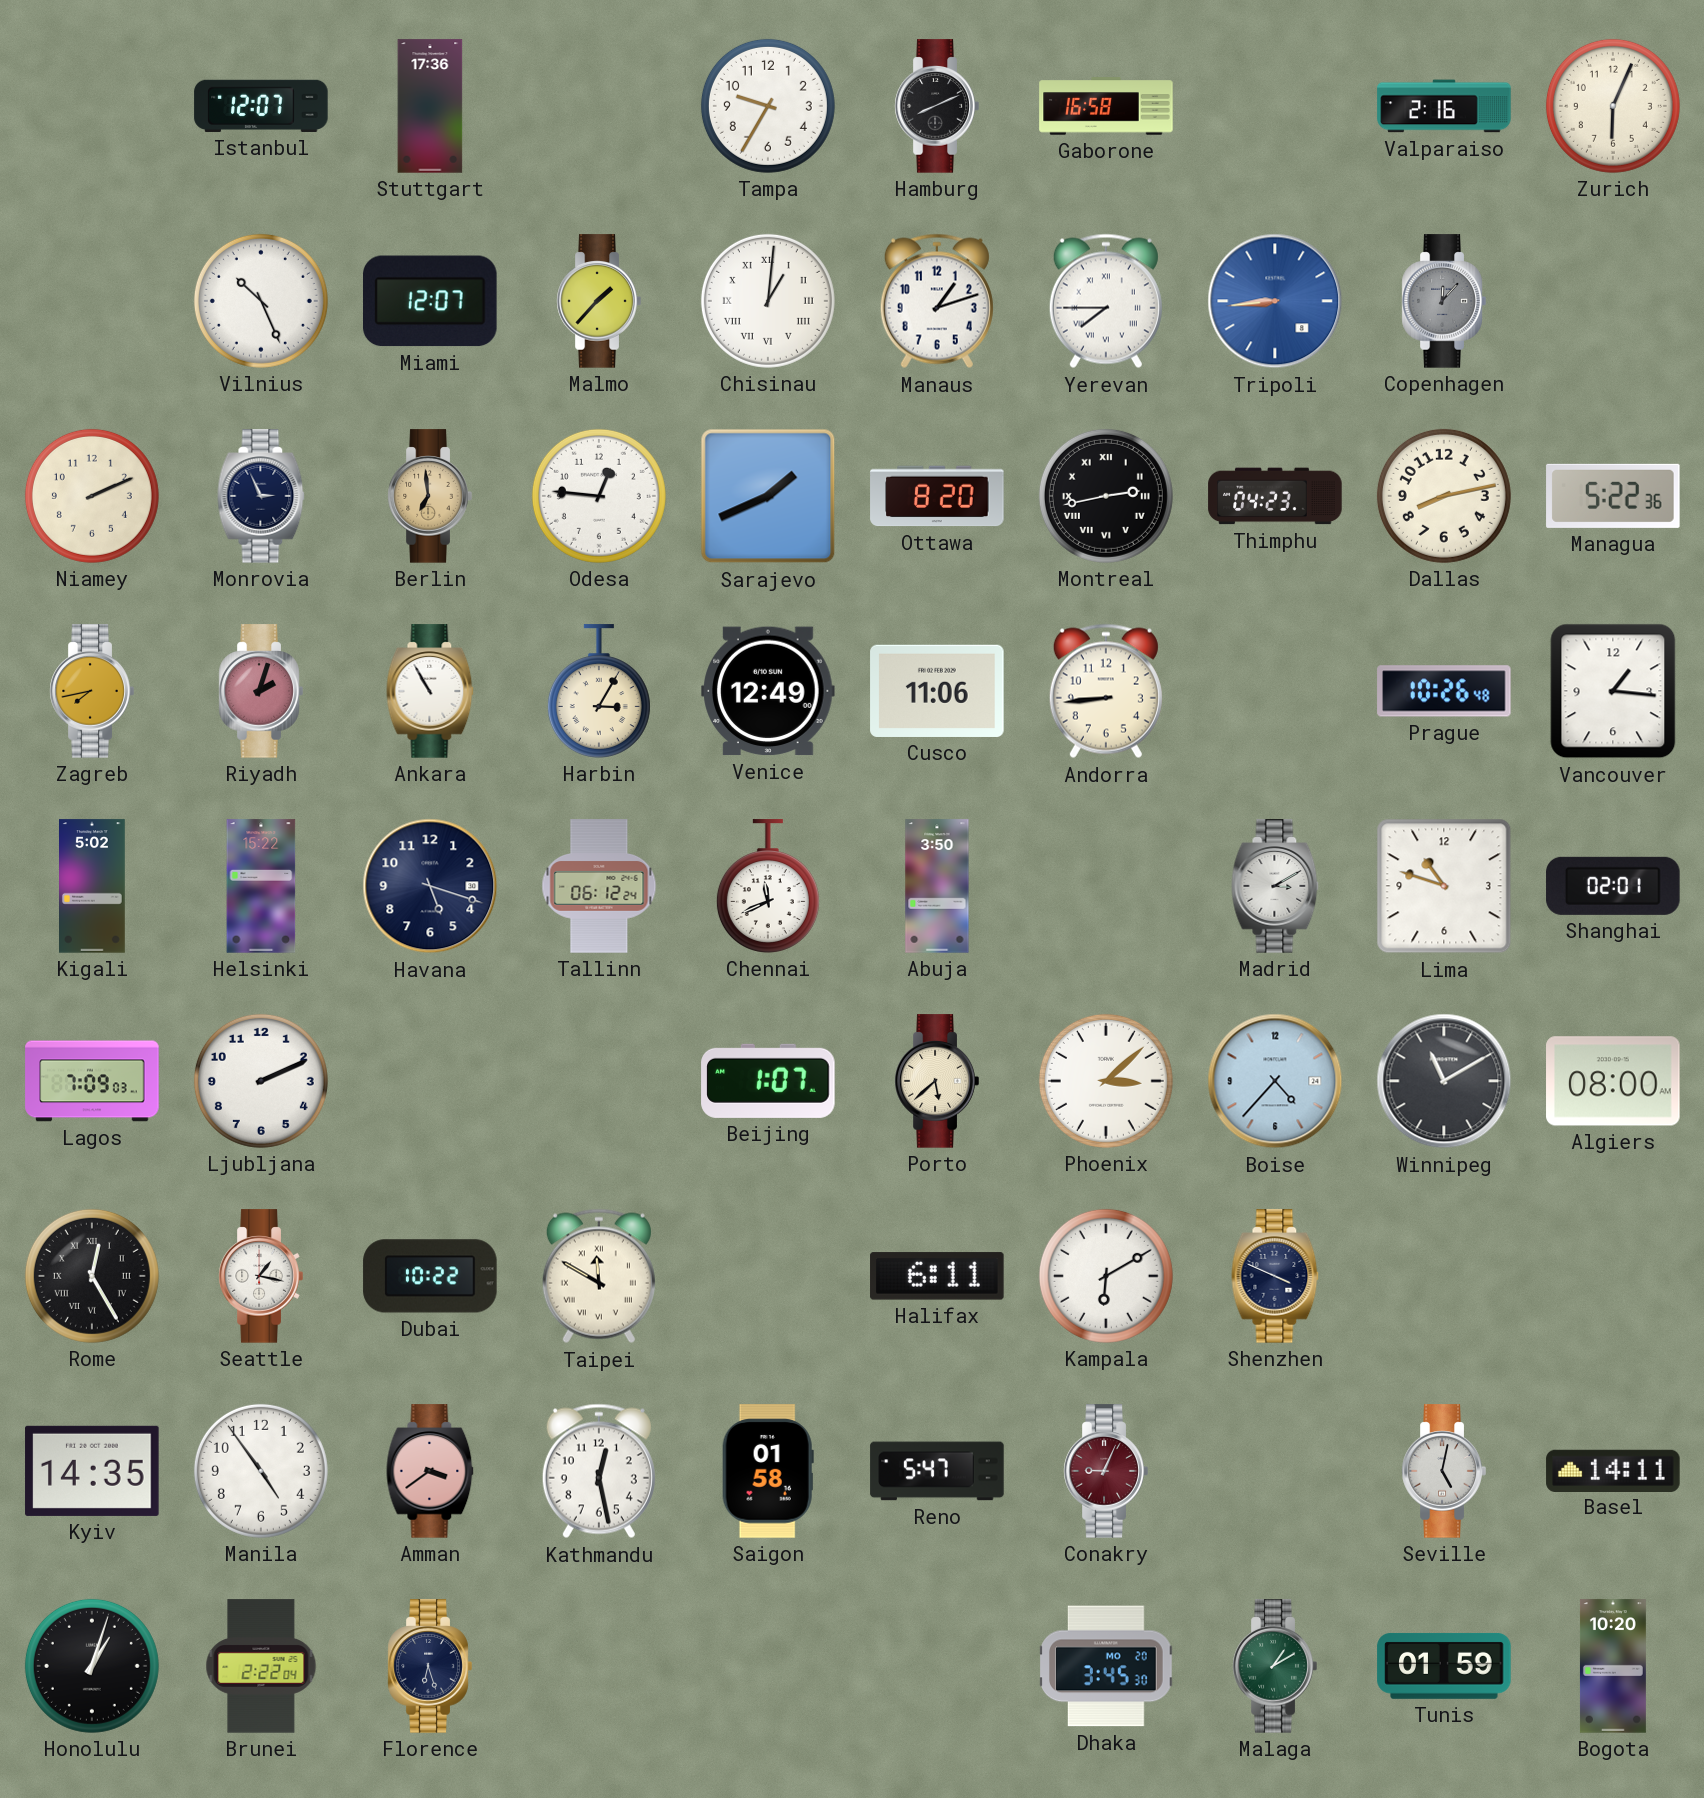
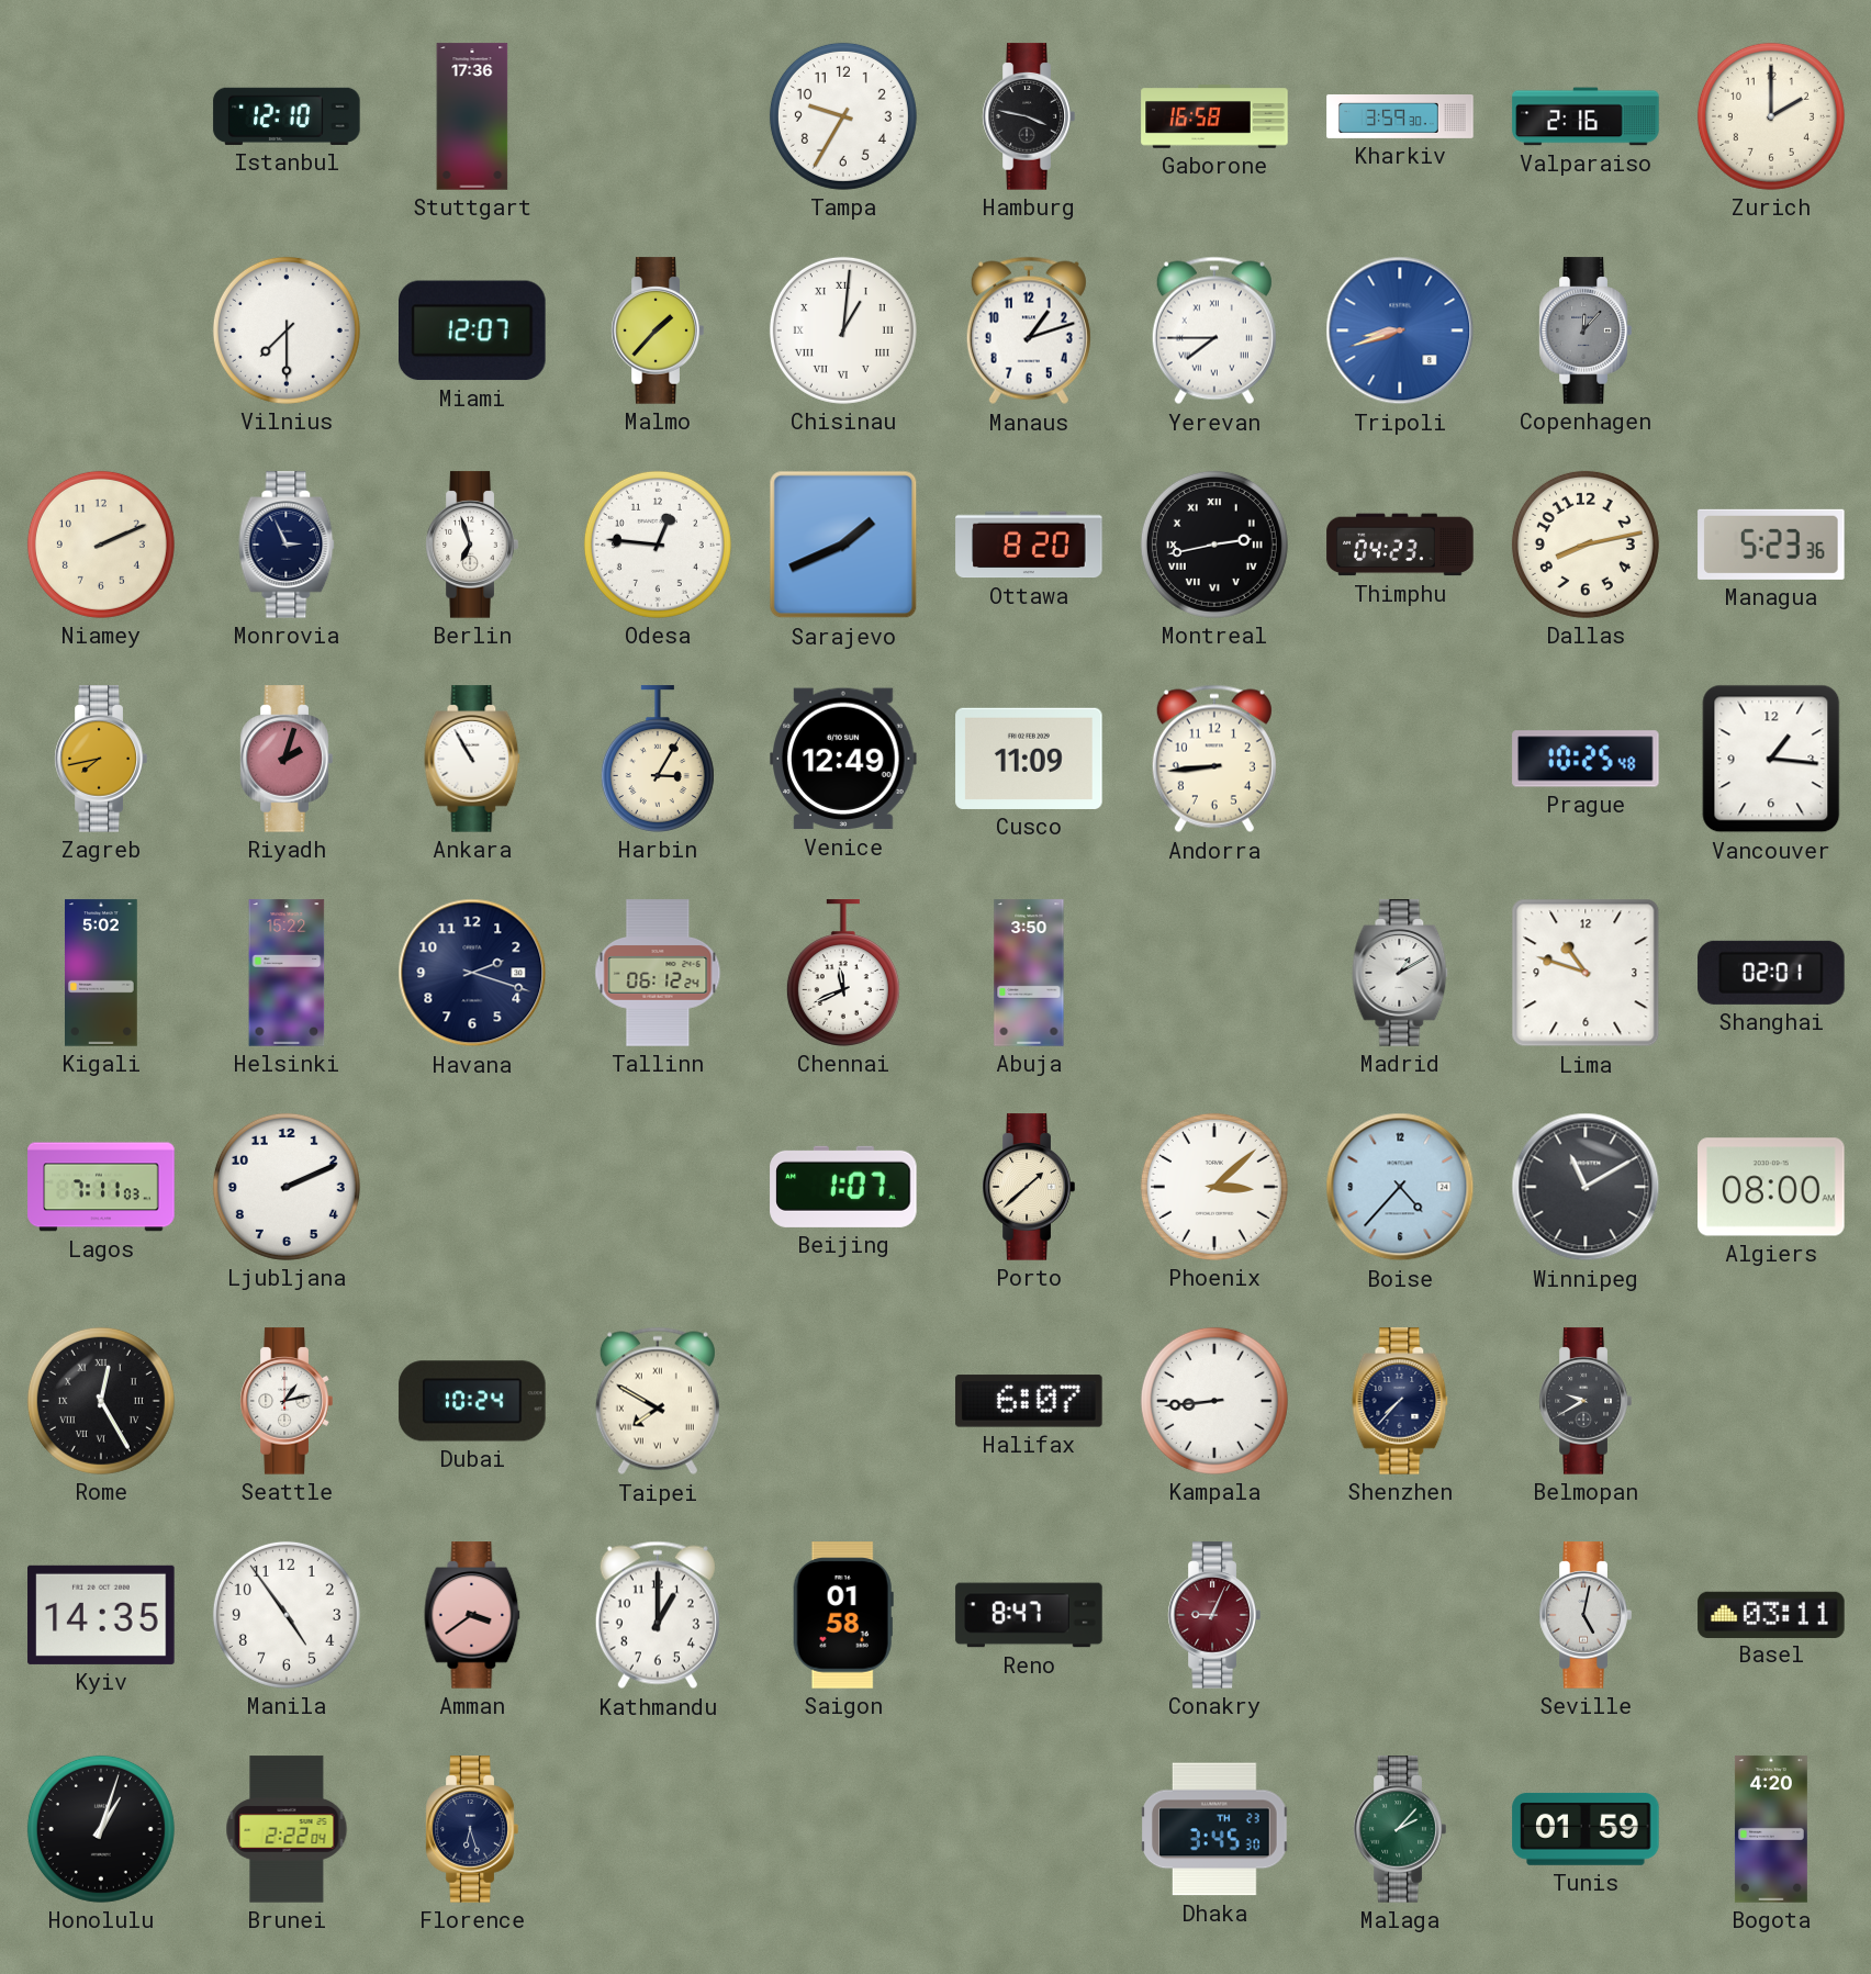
Istanbul: 12:07 -> 12:10
Hamburg: 8:11 -> 3:47
Kharkiv: none -> 3:59
Zurich: 6:04 -> 2:00
Vilnius: 10:26 -> 7:30
Tripoli: 8:44 -> 8:42
Berlin: 6:59 -> 6:57
Berlin dial: champagne -> white
Managua: 5:22 -> 5:23
Cusco: 11:06 -> 11:09
Prague: 10:26 -> 10:25
Havana: 5:18 -> 2:18
Madrid: 3:10 -> 1:10
Lagos: 7:09 -> 7:11
Porto: 5:38 -> 1:38
Seattle: 1:17 -> 1:13
Dubai: 10:22 -> 10:24
Taipei: 11:50 -> 7:50
Halifax: 6:11 -> 6:07
Kampala: 6:10 -> 8:44
Shenzhen: 3:49 -> 7:37
Belmopan: none -> 9:40
Kathmandu: 12:28 -> 1:00
Reno: 5:47 -> 8:47
Basel: 14:11 -> 03:11
Dhaka date: MO 20 -> TH 23
Malaga: 1:10 -> 2:07
Bogota: 10:20 -> 4:20
